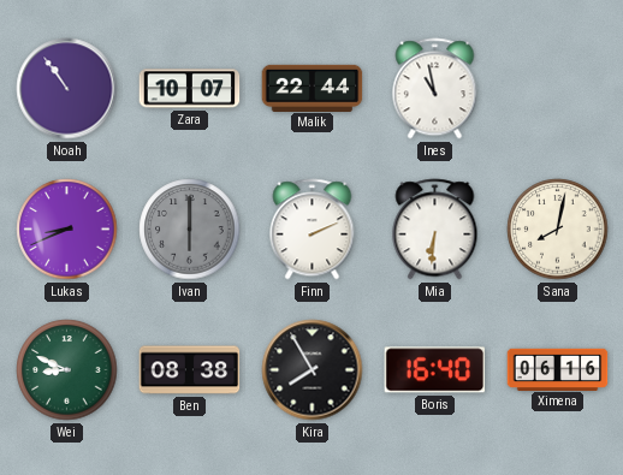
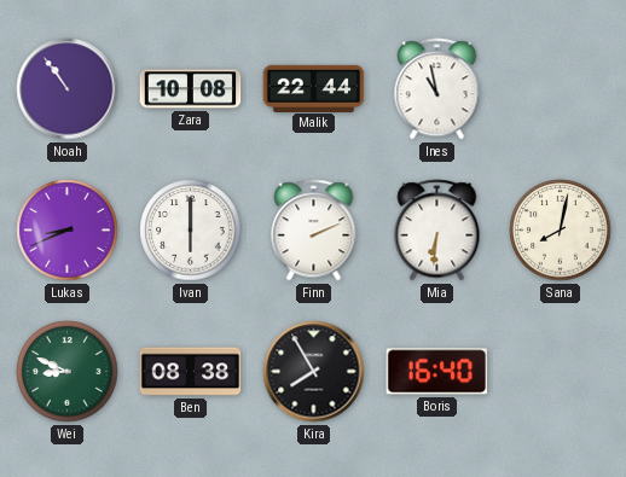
Zara: 10:07 -> 10:08
Ivan dial: grey -> white
Ximena: 06:16 -> none
